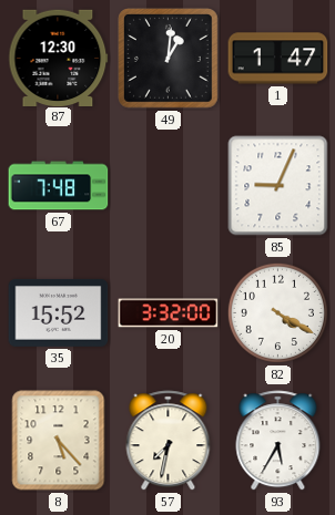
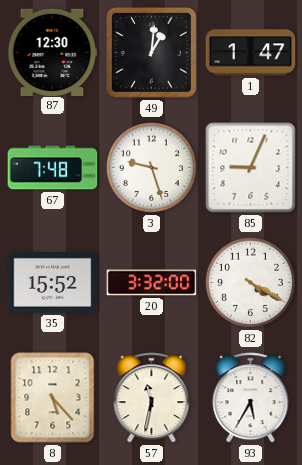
3: none -> 9:27
57: 7:32 -> 11:32
